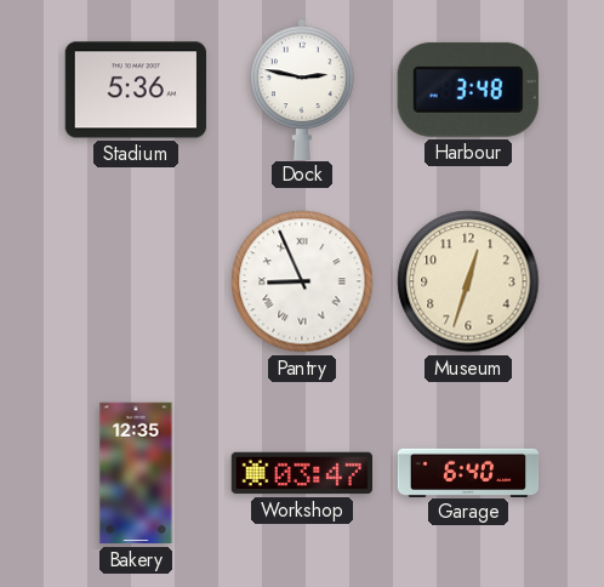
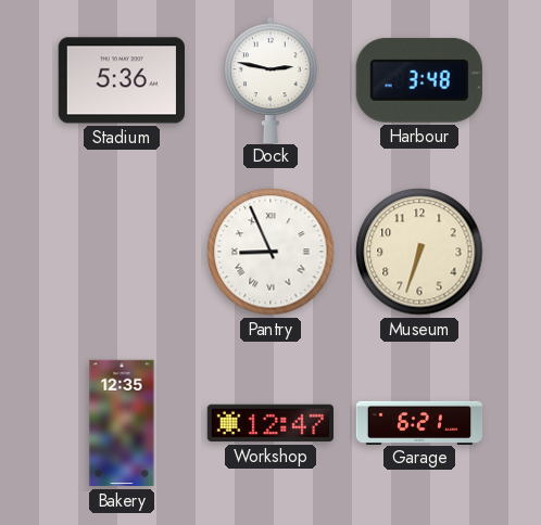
Museum: 12:33 -> 6:33
Workshop: 03:47 -> 12:47
Garage: 6:40 -> 6:21
